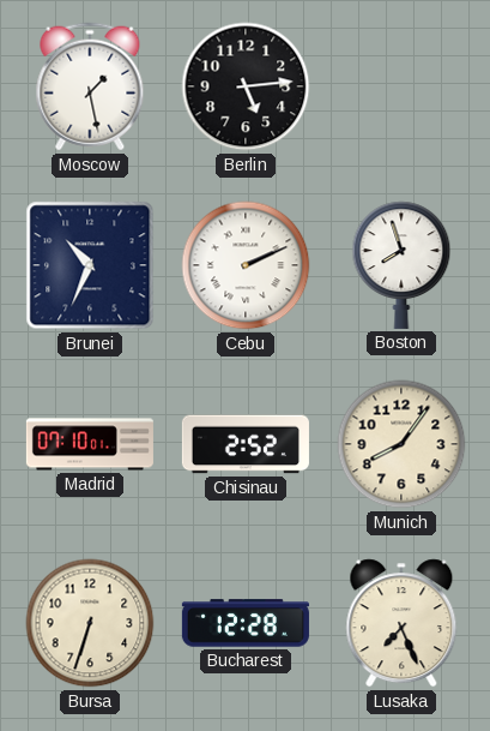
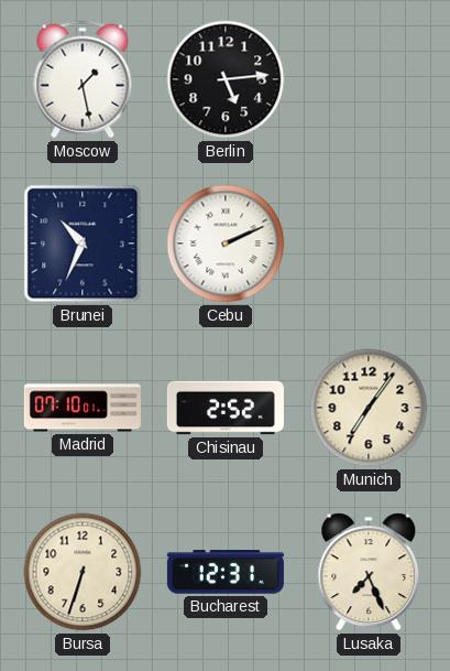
Boston: 7:57 -> none
Munich: 8:06 -> 7:06
Bucharest: 12:28 -> 12:31
